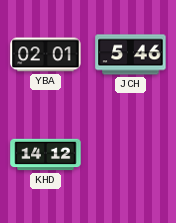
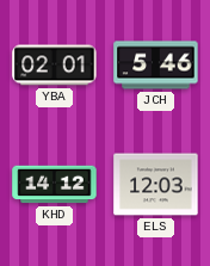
ELS: none -> 12:03
